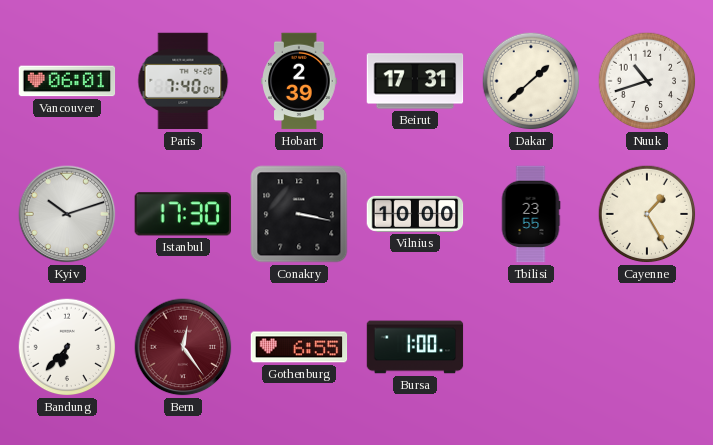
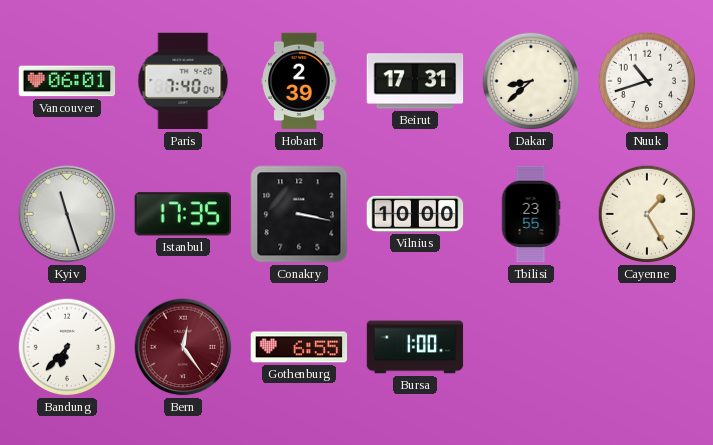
Dakar: 1:38 -> 8:38
Kyiv: 10:12 -> 11:27
Istanbul: 17:30 -> 17:35
